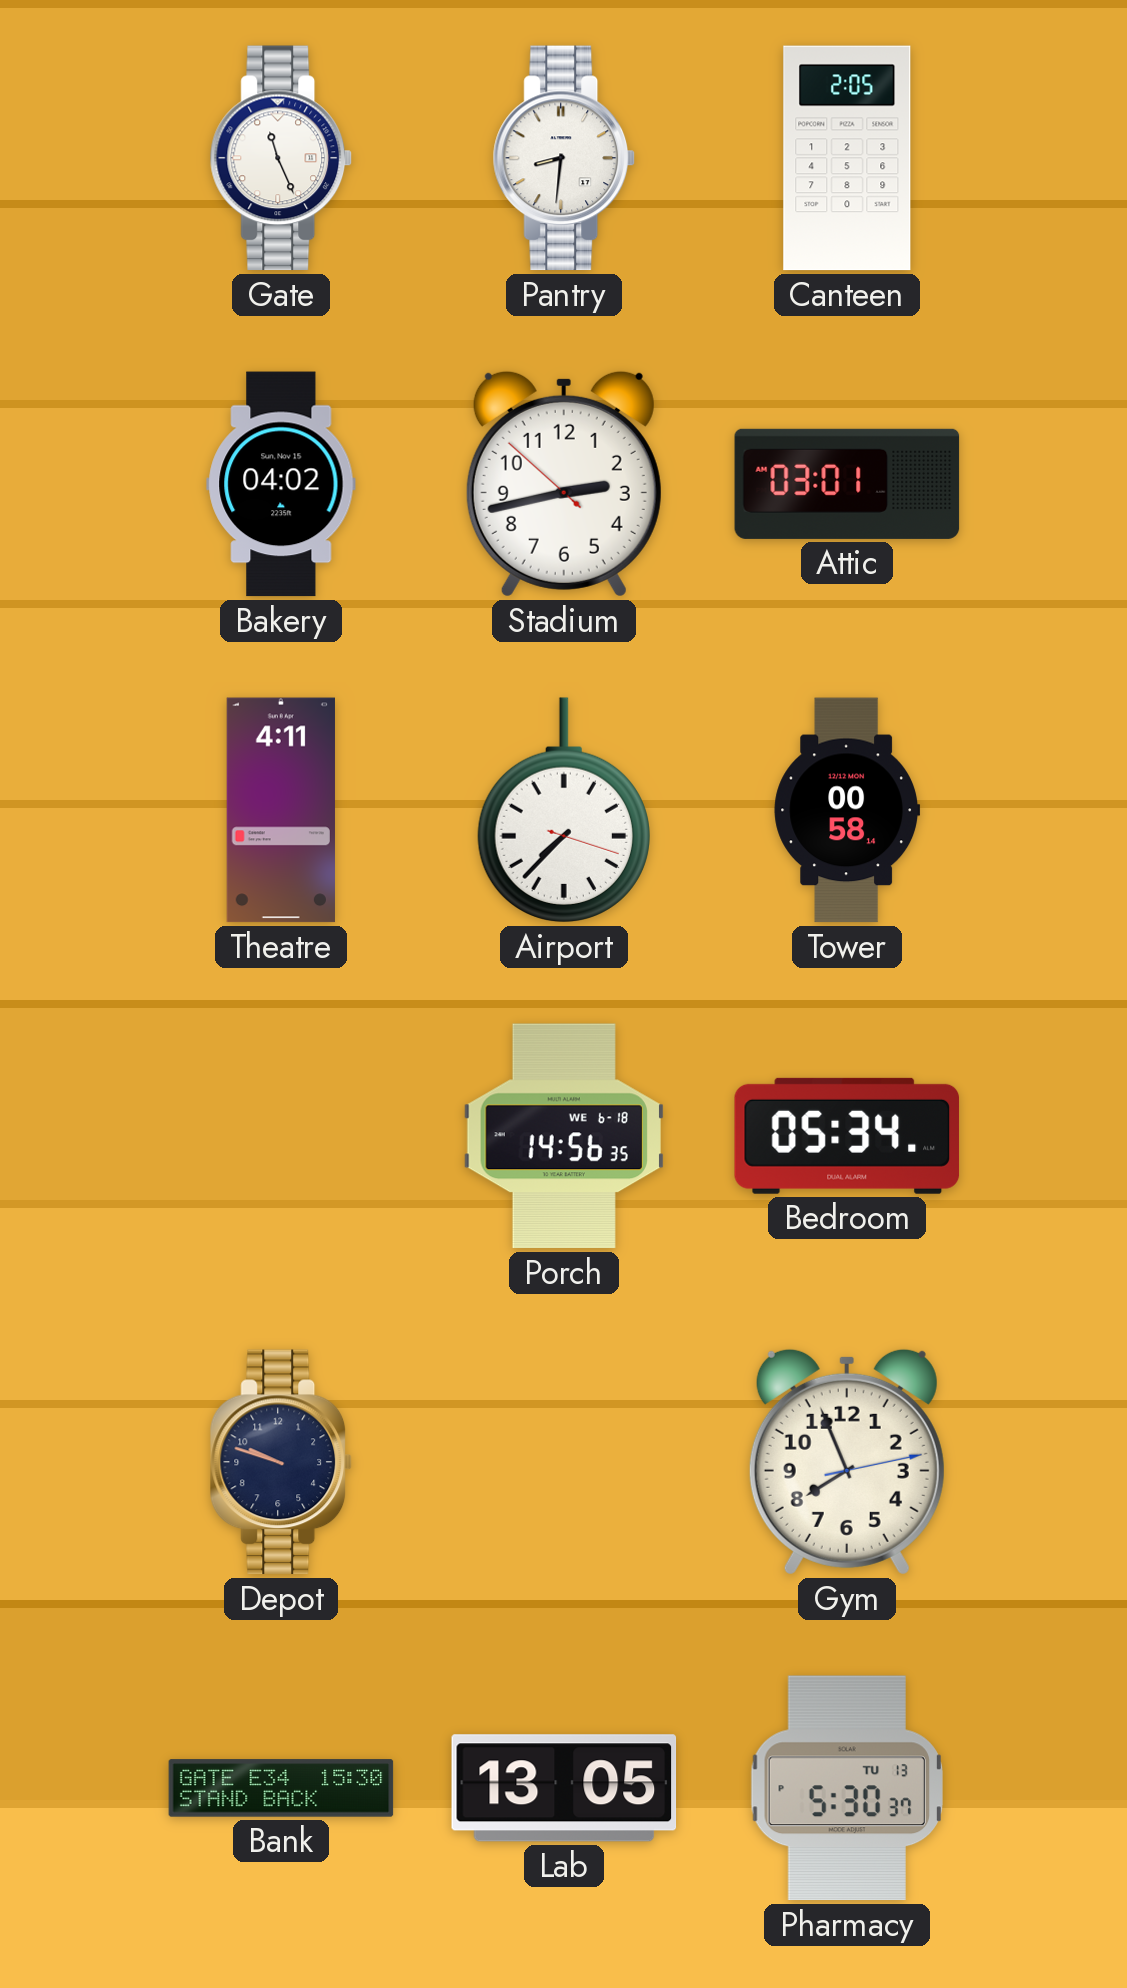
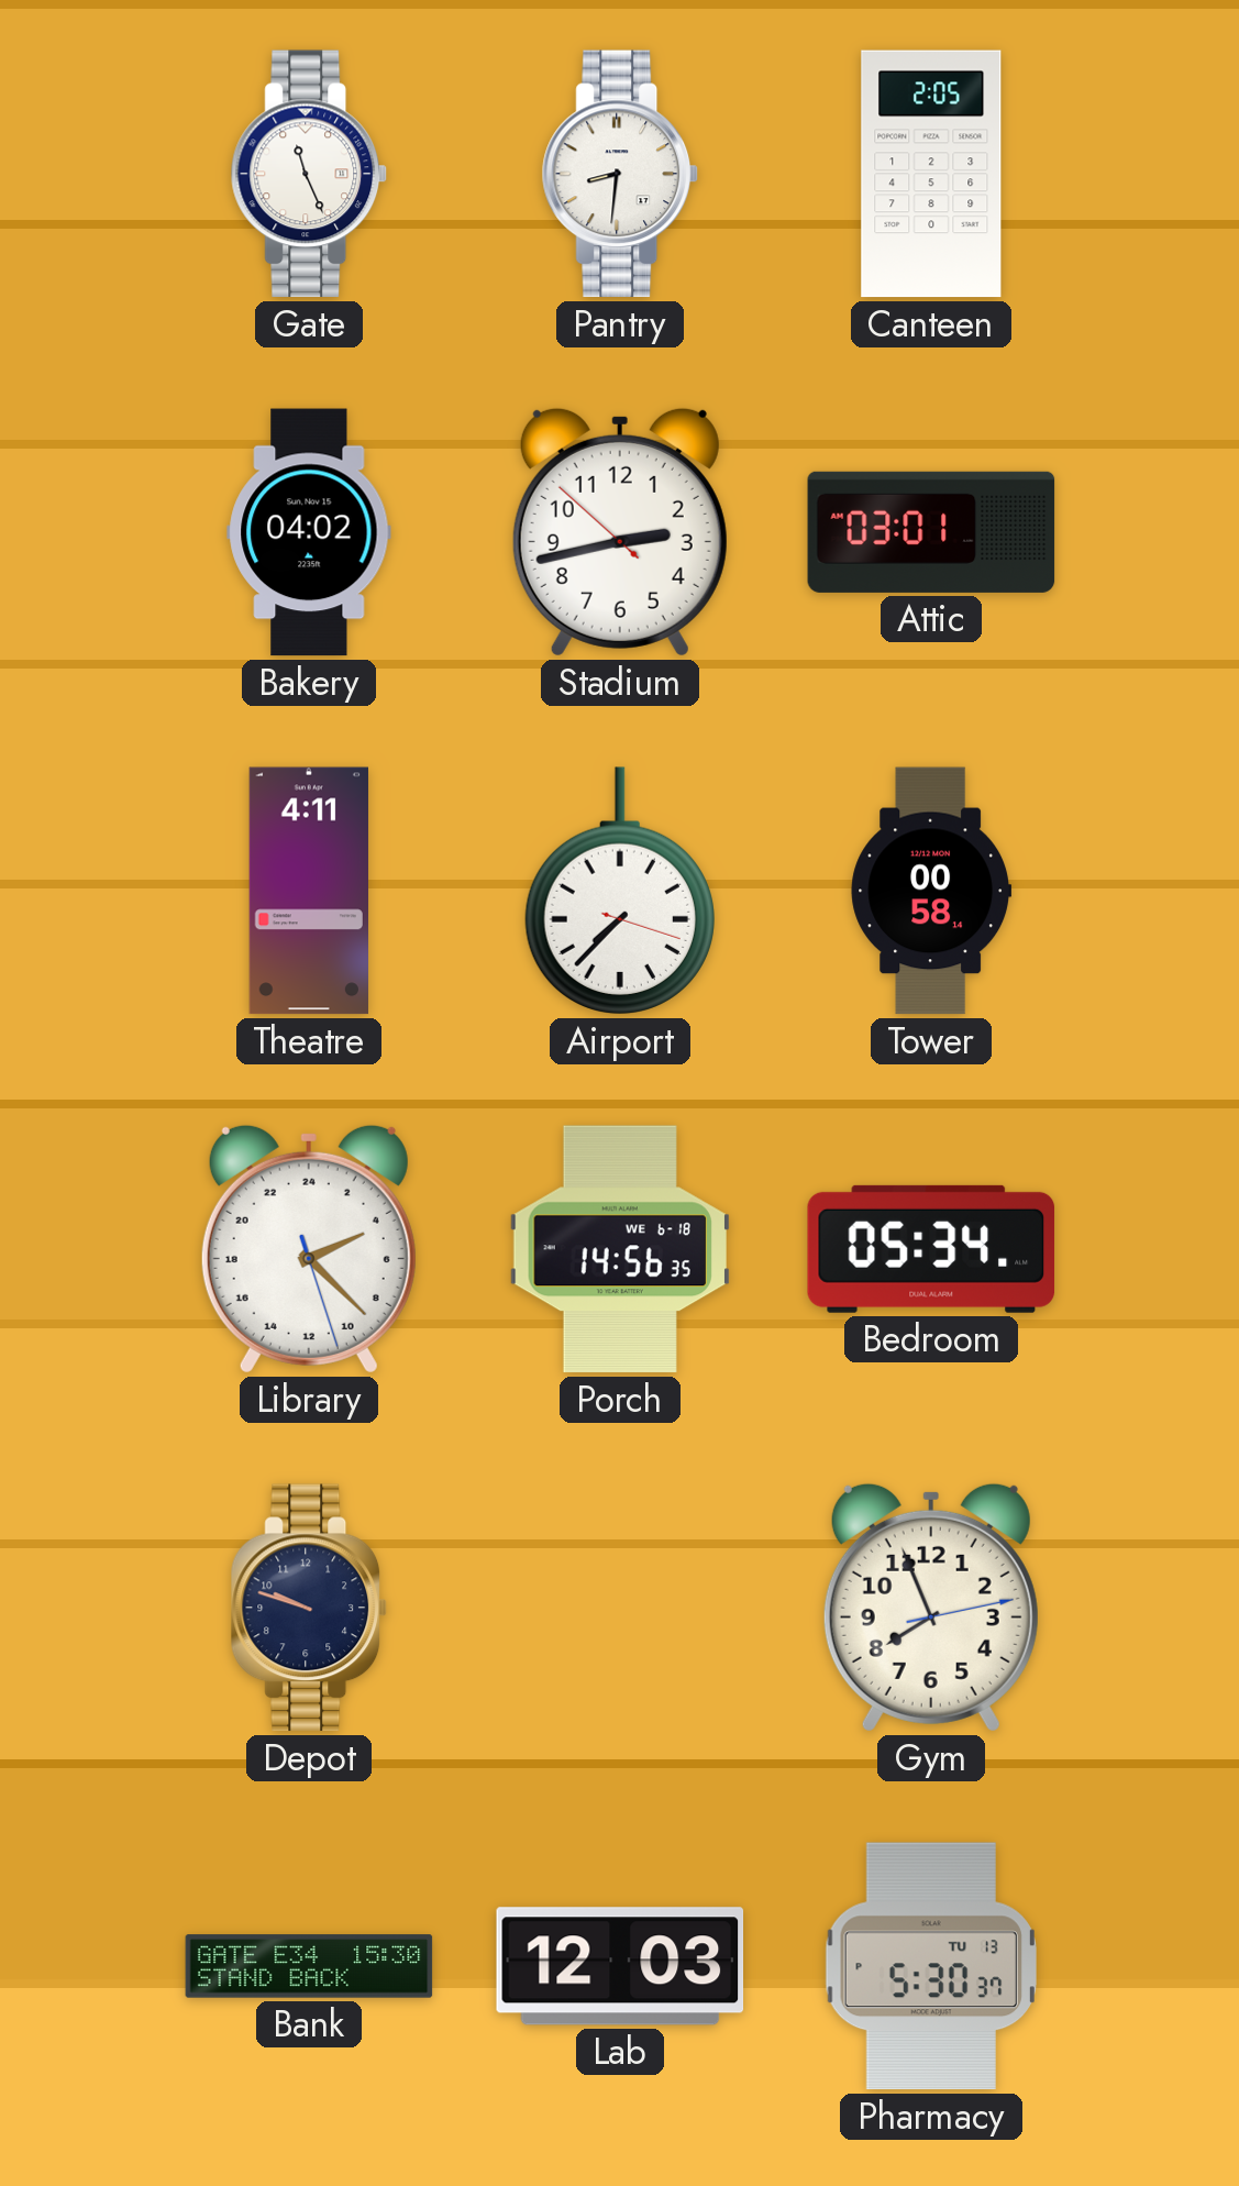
Library: none -> 4:22
Lab: 13:05 -> 12:03
